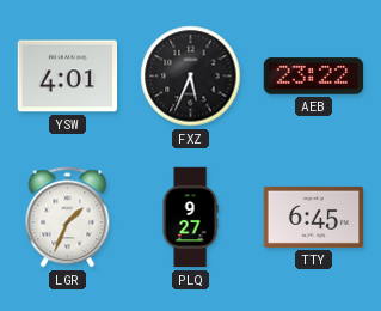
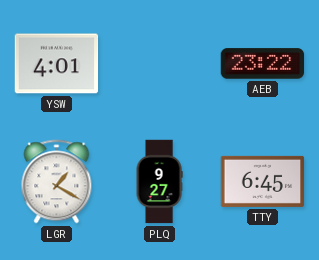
FXZ: 5:34 -> none
LGR: 1:34 -> 1:20
